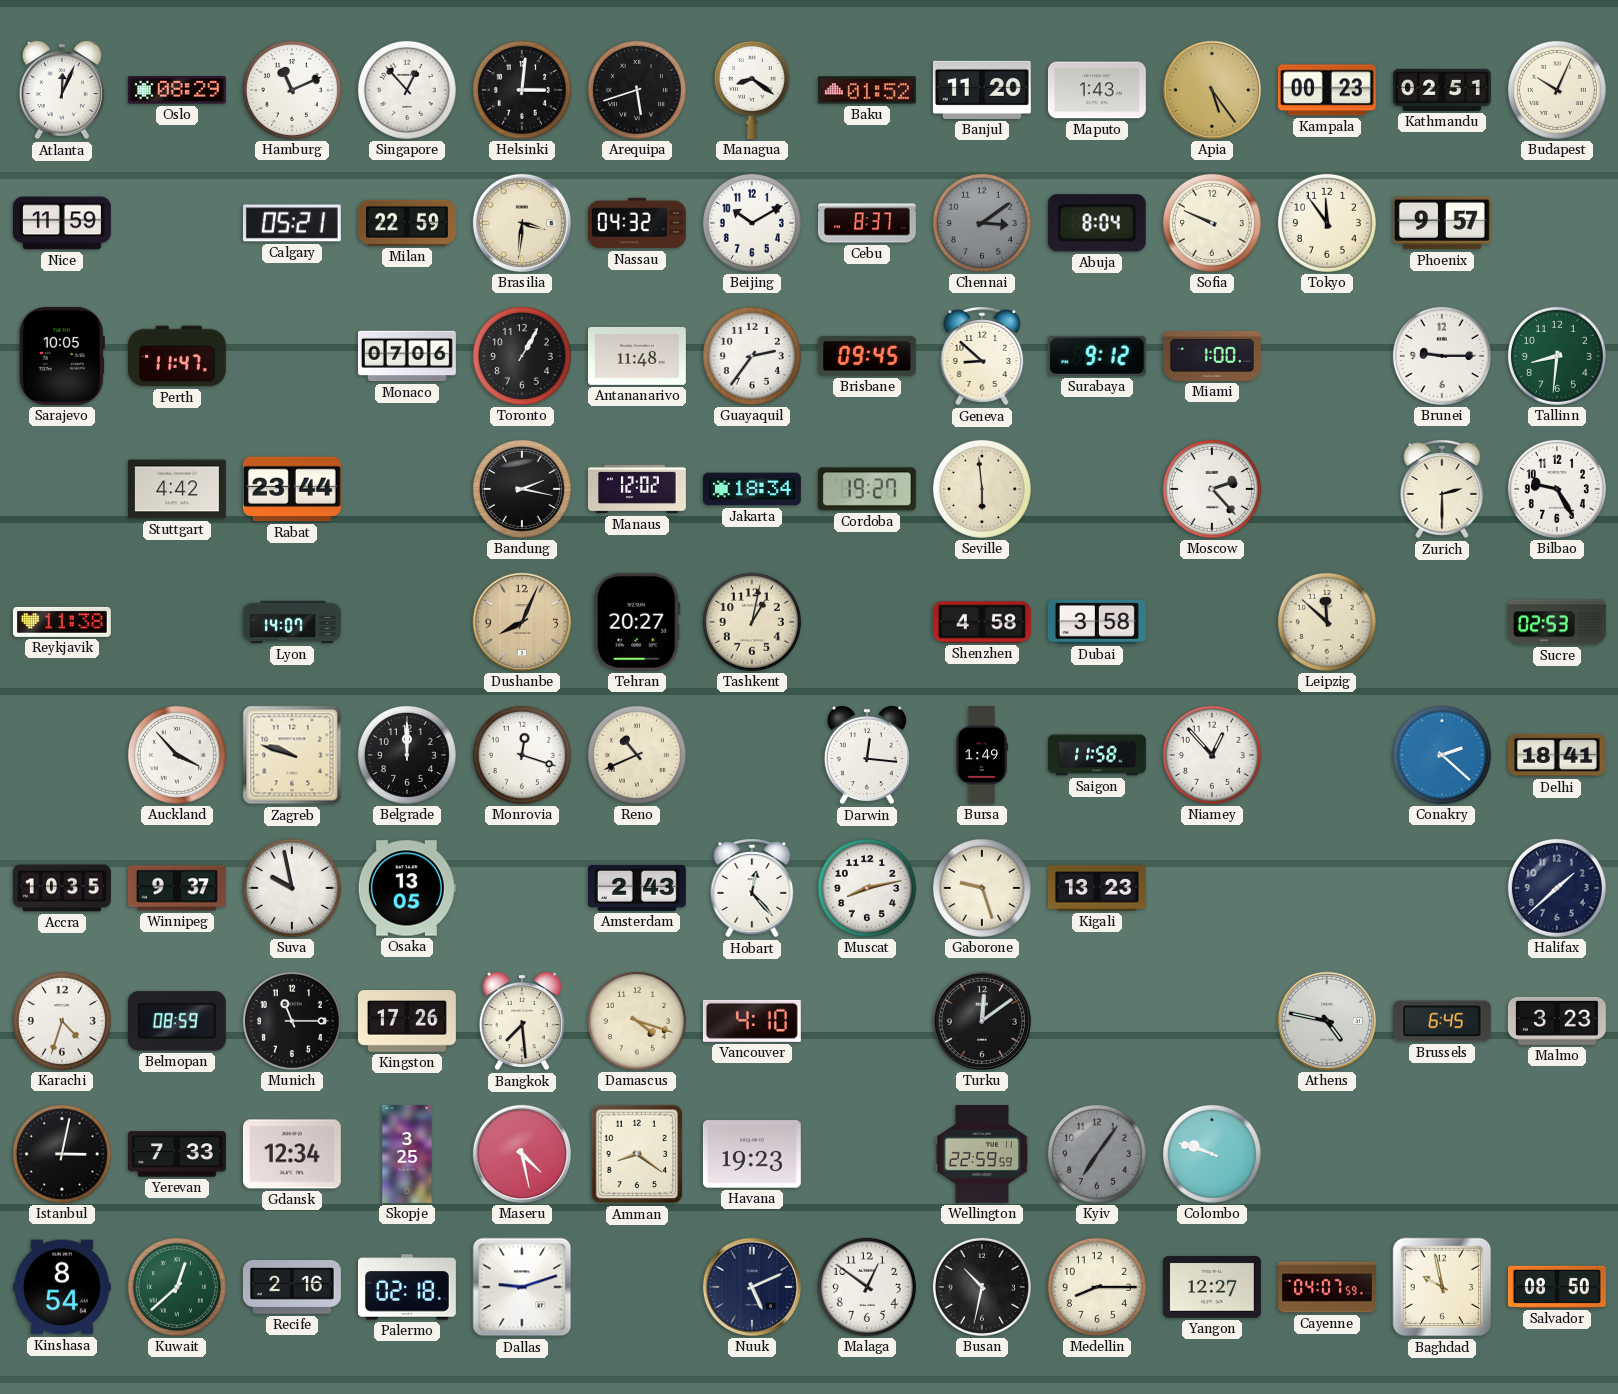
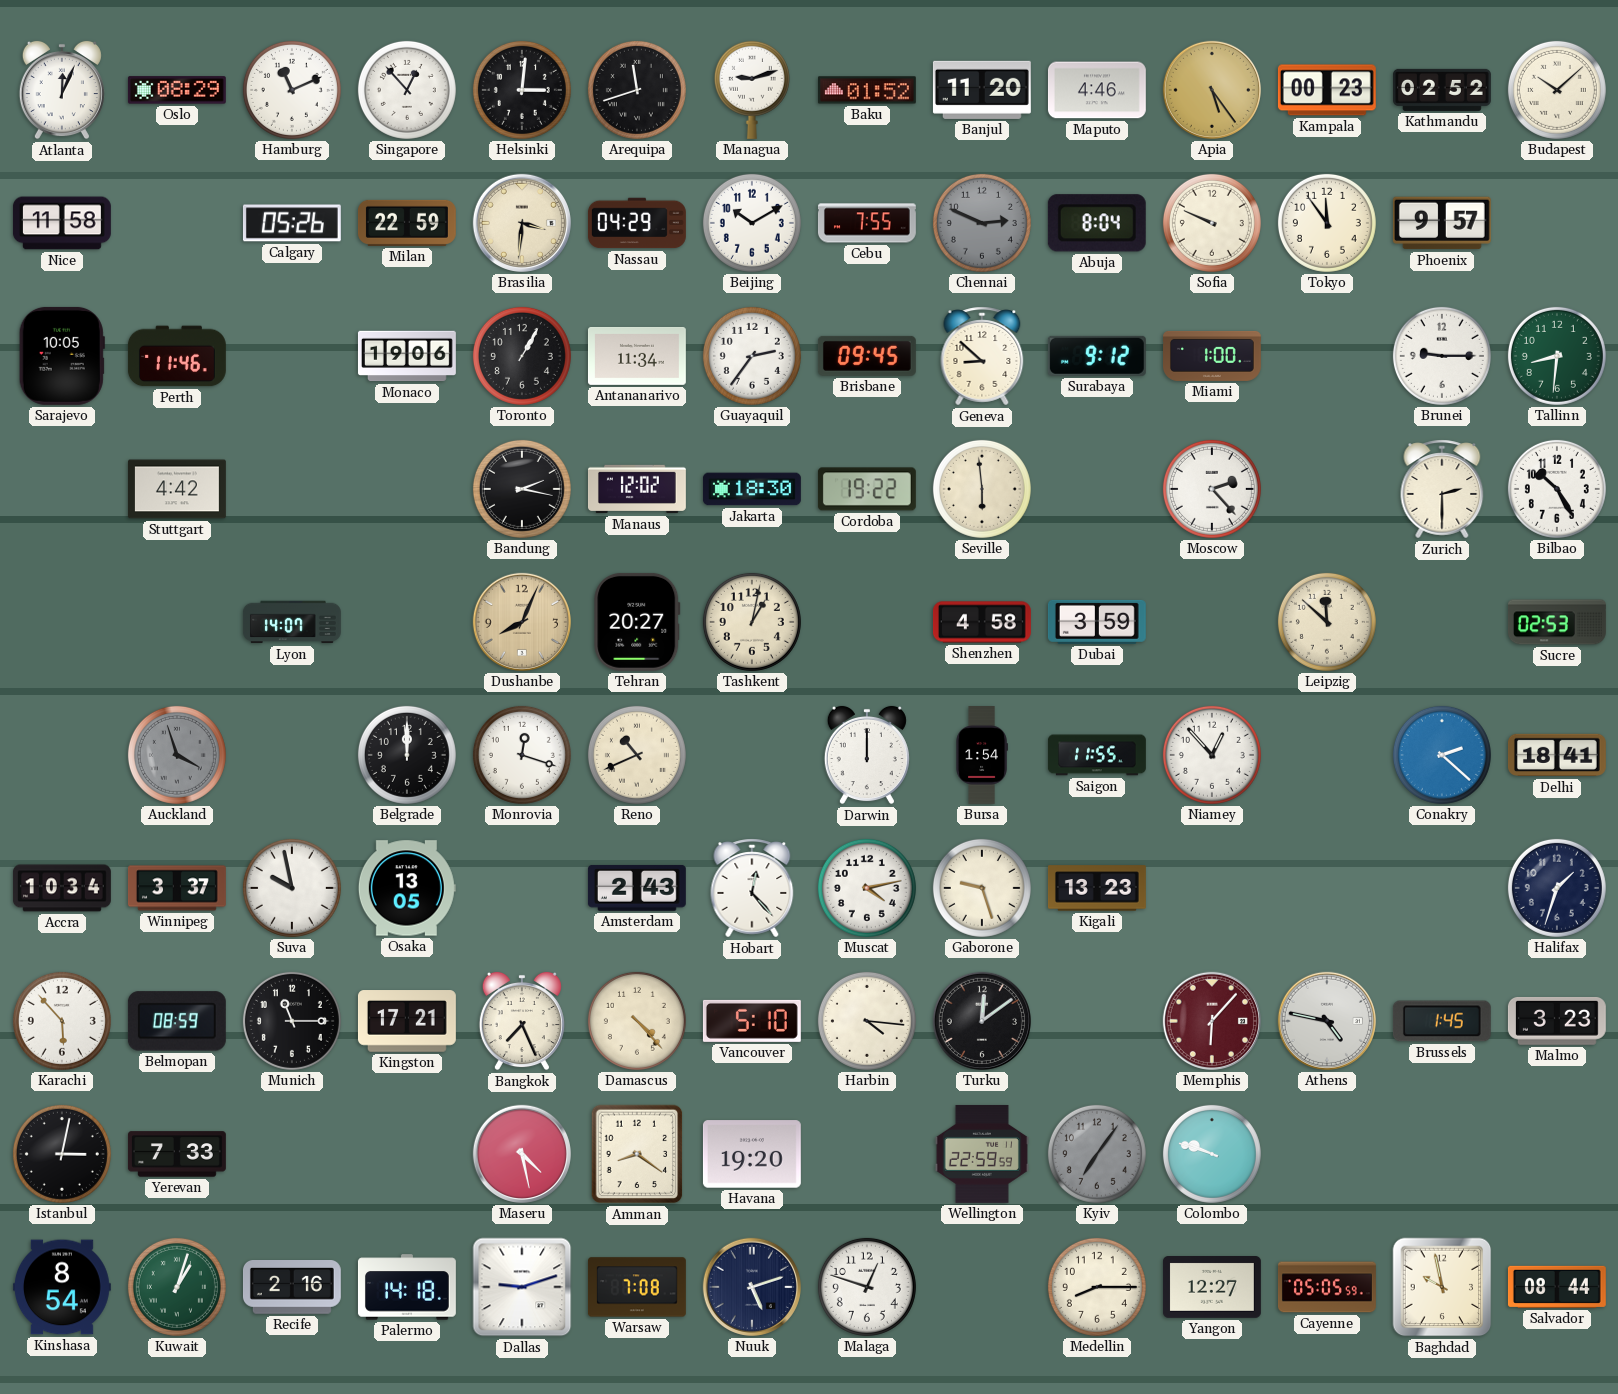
Arequipa: 5:42 -> 11:42
Managua: 8:21 -> 9:12
Maputo: 1:43 -> 4:46
Kathmandu: 02:51 -> 02:52
Budapest: 10:04 -> 10:08
Nice: 11:59 -> 11:58
Calgary: 05:21 -> 05:26
Nassau: 04:32 -> 04:29
Cebu: 8:37 -> 7:55
Chennai: 3:09 -> 2:49
Perth: 11:47 -> 11:46
Monaco: 07:06 -> 19:06
Antananarivo: 11:48 -> 11:34
Rabat: 23:44 -> none
Jakarta: 18:34 -> 18:30
Cordoba: 19:27 -> 19:22
Bilbao: 9:25 -> 10:25
Reykjavik: 11:38 -> none
Dubai: 3:58 -> 3:59
Auckland: 3:53 -> 3:57
Auckland dial: white -> grey
Zagreb: 9:48 -> none
Darwin: 12:16 -> 12:00
Bursa: 1:49 -> 1:54
Saigon: 11:58 -> 11:55
Accra: 10:35 -> 10:34
Winnipeg: 9:37 -> 3:37
Muscat: 8:13 -> 4:13
Halifax: 1:38 -> 1:33
Karachi: 4:33 -> 5:53
Kingston: 17:26 -> 17:21
Bangkok: 7:29 -> 7:26
Damascus: 4:18 -> 4:23
Vancouver: 4:10 -> 5:10
Harbin: none -> 4:16
Memphis: none -> 6:07
Brussels: 6:45 -> 1:45
Gdansk: 12:34 -> none
Skopje: 3:25 -> none
Havana: 19:23 -> 19:20
Kuwait: 12:38 -> 1:03
Palermo: 02:18 -> 14:18
Warsaw: none -> 7:08
Nuuk: 5:11 -> 5:12
Malaga: 12:51 -> 12:48
Busan: 10:32 -> none
Cayenne: 04:07 -> 05:05
Salvador: 08:50 -> 08:44
